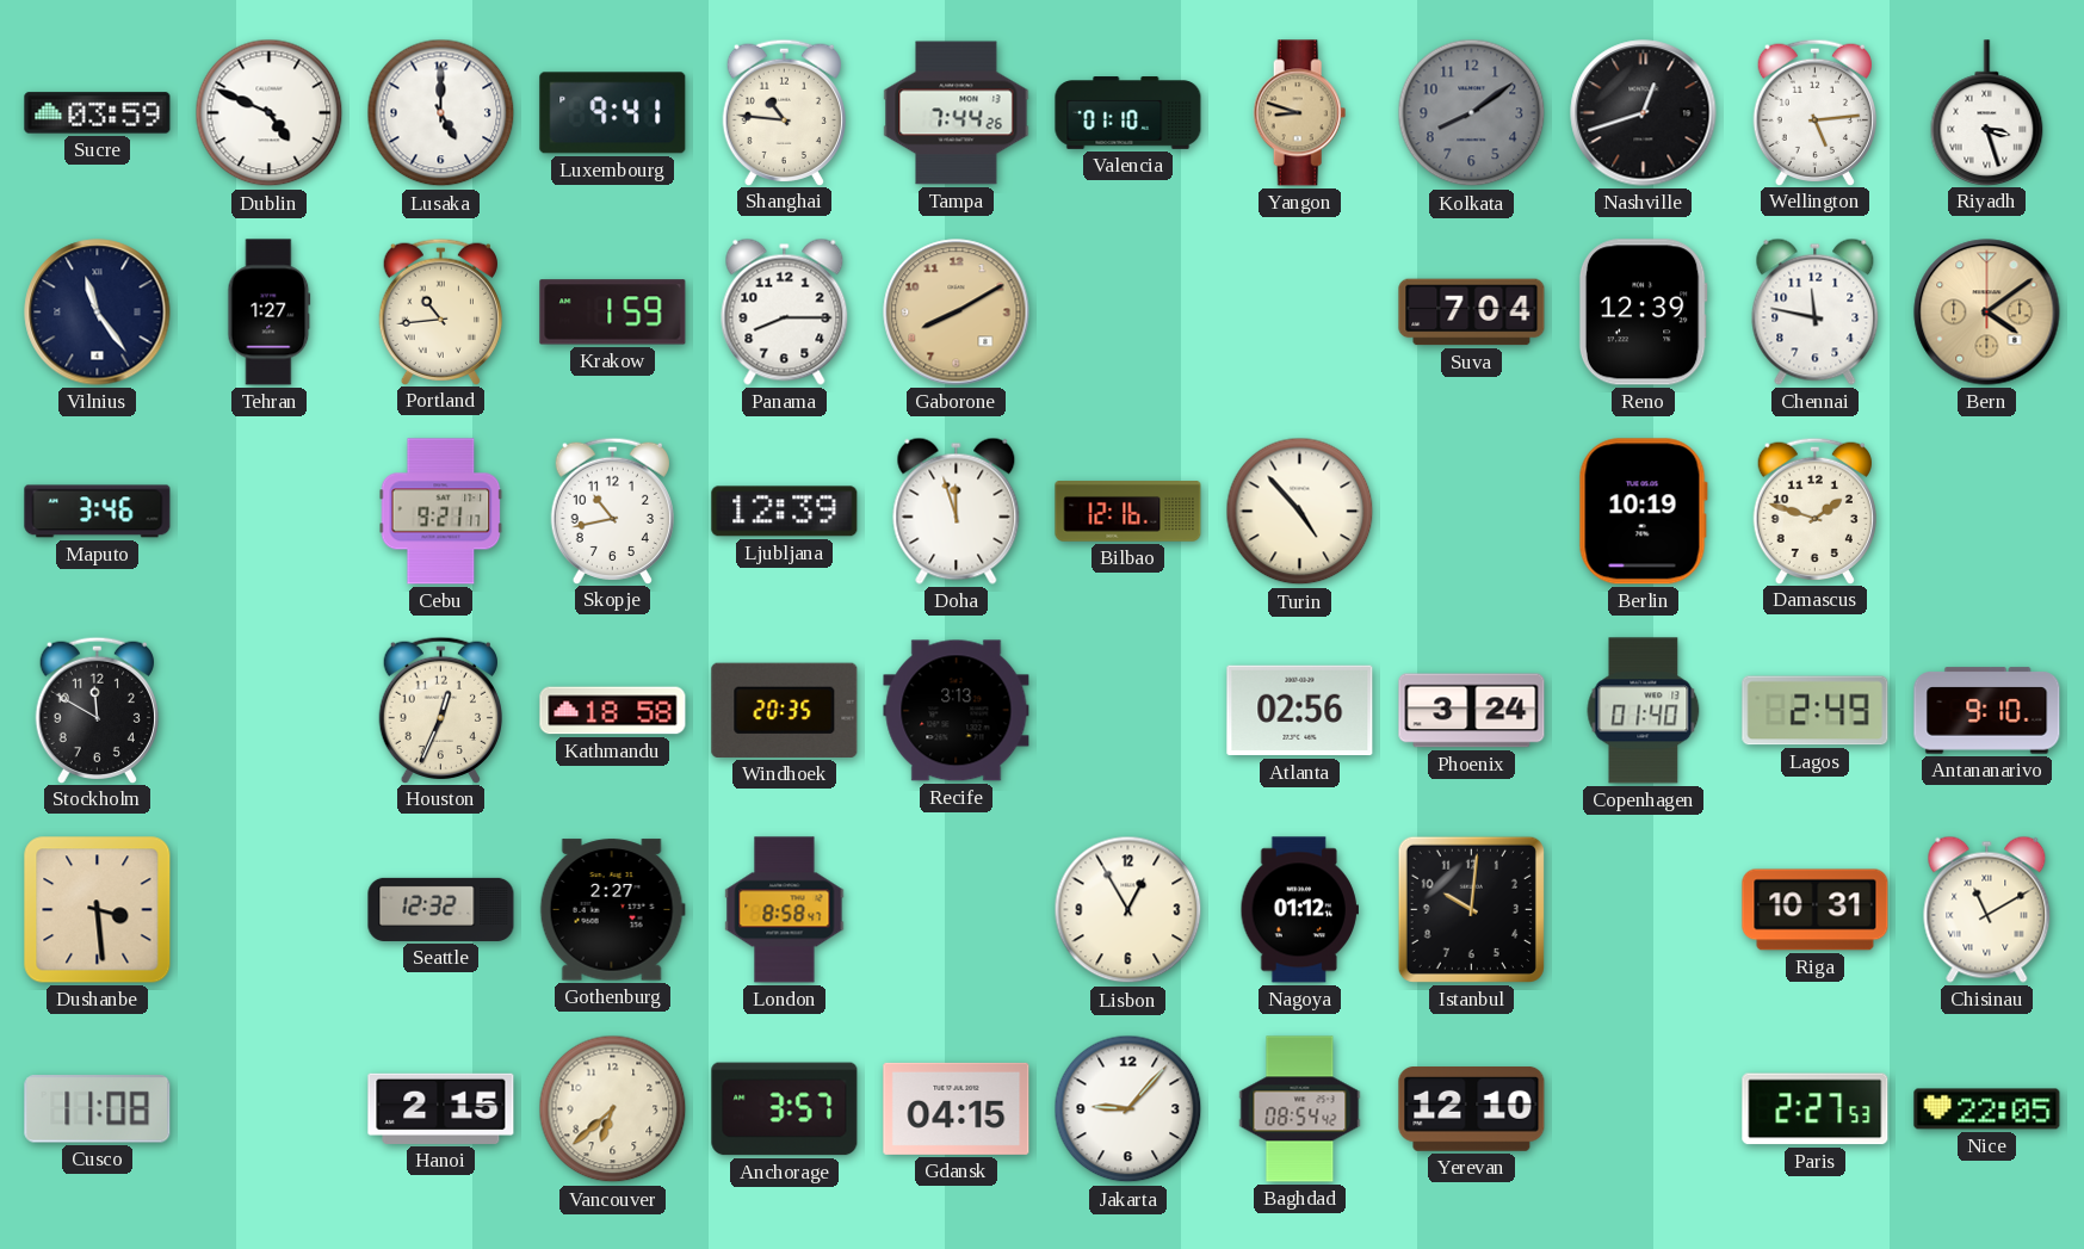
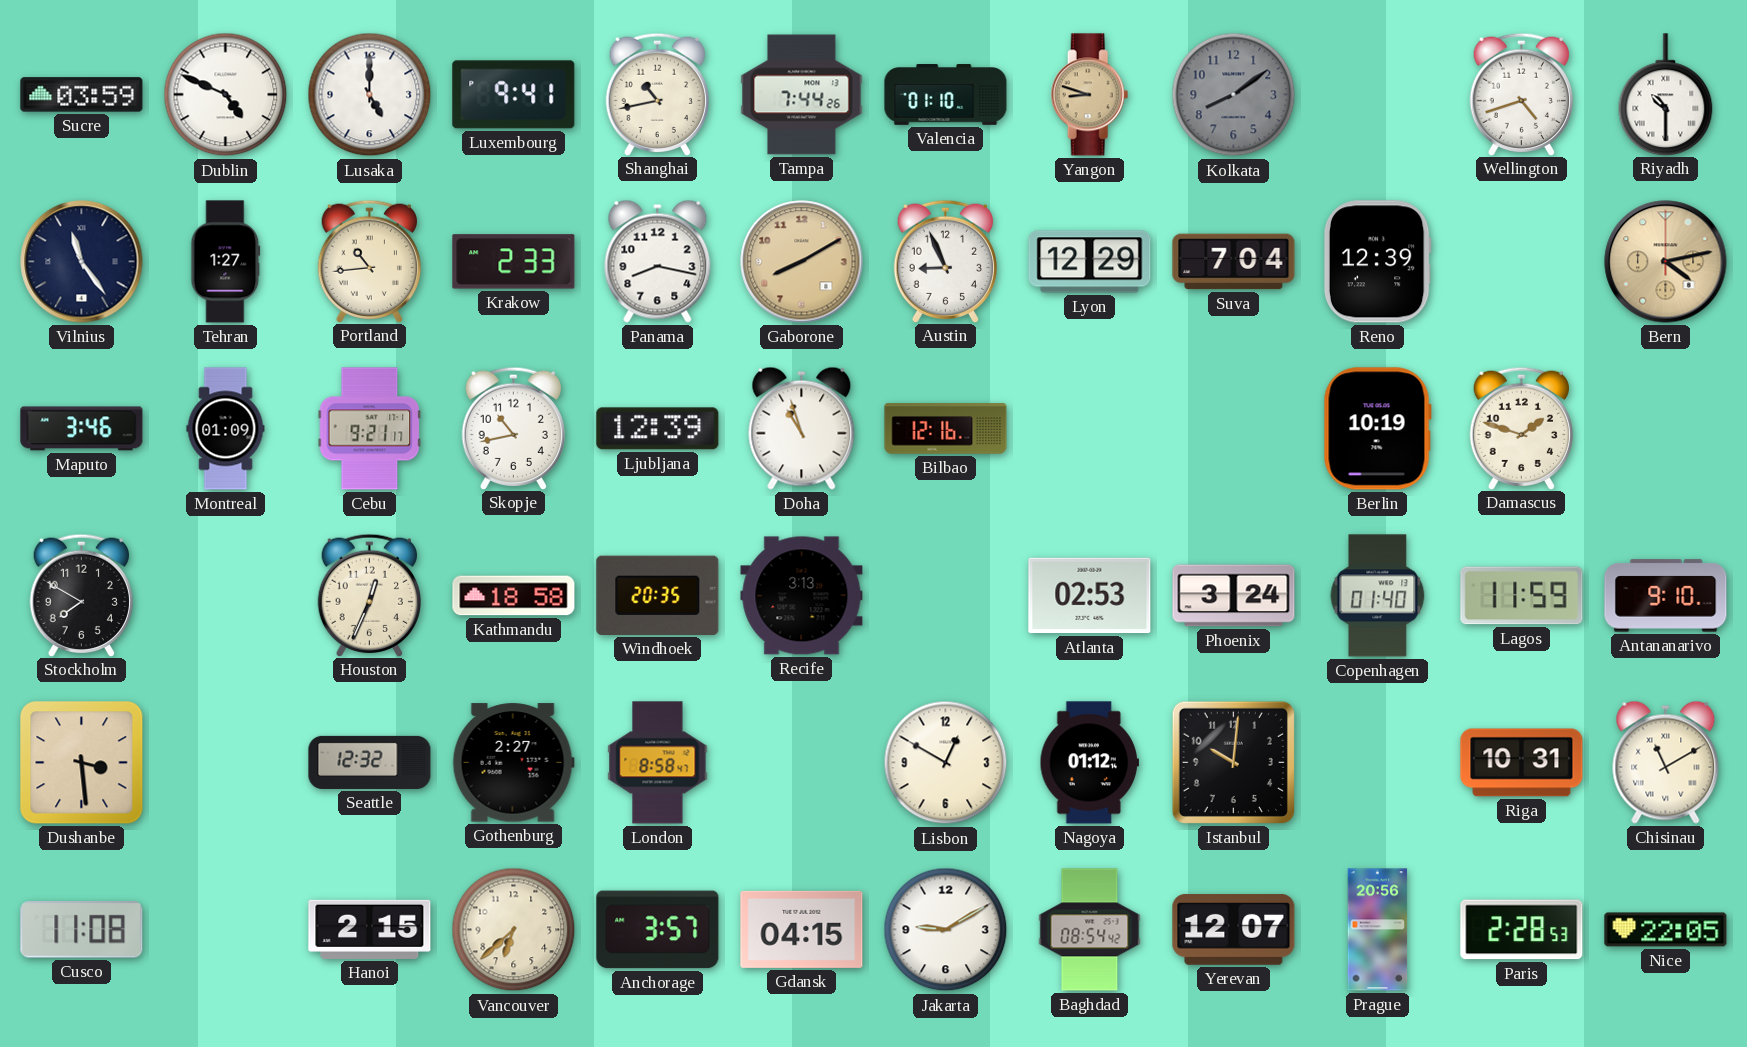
Shanghai: 10:46 -> 10:43
Nashville: 12:42 -> none
Wellington: 5:14 -> 4:42
Riyadh: 3:27 -> 10:30
Krakow: 1:59 -> 2:33
Panama: 8:15 -> 8:17
Austin: none -> 8:56
Lyon: none -> 12:29
Chennai: 11:47 -> none
Bern: 4:09 -> 4:13
Montreal: none -> 01:09
Doha: 11:57 -> 10:57
Turin: 4:53 -> none
Stockholm: 11:50 -> 7:50
Atlanta: 02:56 -> 02:53
Lagos: 2:49 -> 11:59
Lisbon: 12:55 -> 12:50
Jakarta: 9:07 -> 9:10
Yerevan: 12:10 -> 12:07
Prague: none -> 20:56
Paris: 2:27 -> 2:28
